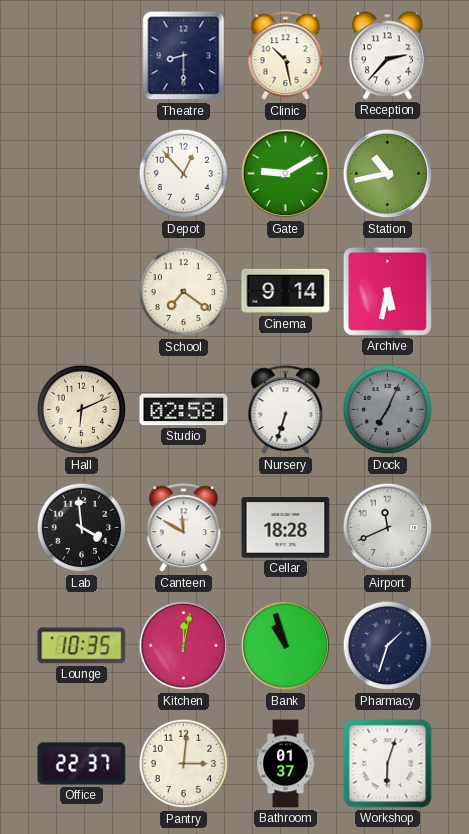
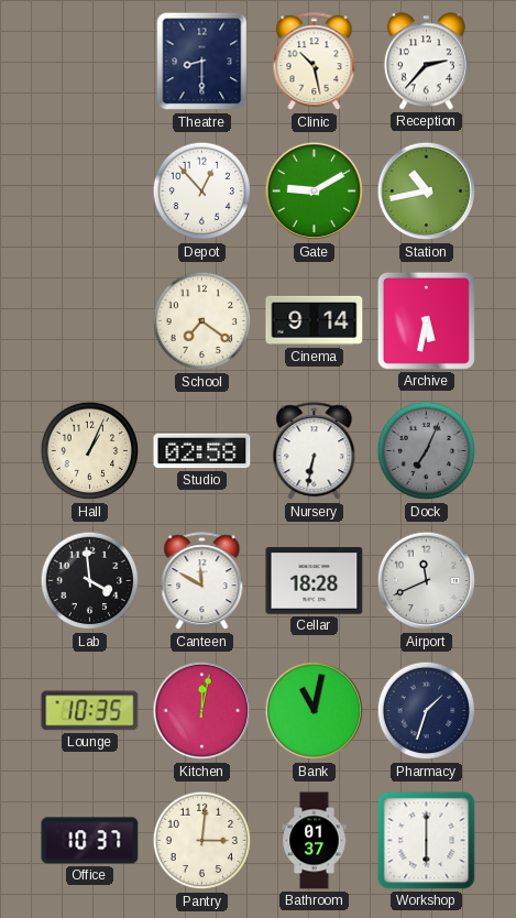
Hall: 6:11 -> 1:04
Nursery: 6:33 -> 6:32
Bank: 10:57 -> 11:02
Office: 22:37 -> 10:37
Workshop: 6:03 -> 6:00
